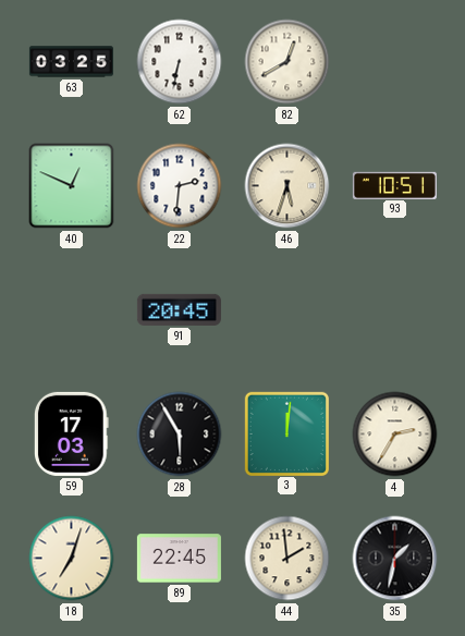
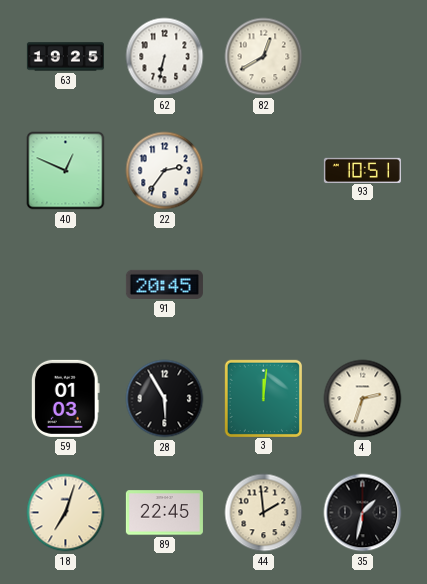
63: 03:25 -> 19:25
22: 2:31 -> 2:36
46: 5:33 -> none
59: 17:03 -> 01:03
4: 2:35 -> 2:33
